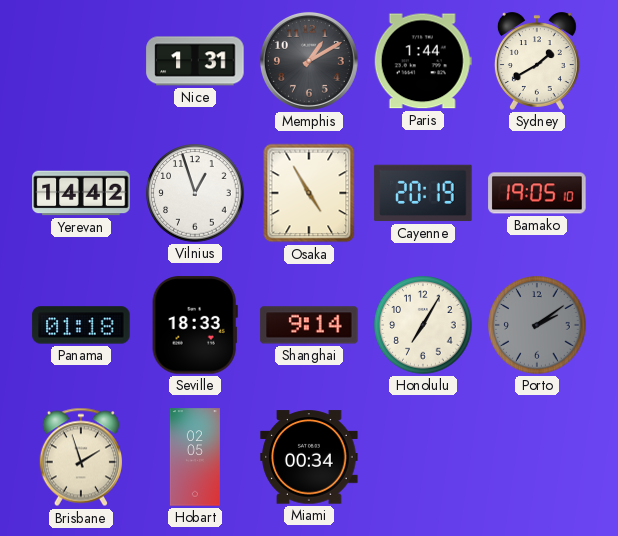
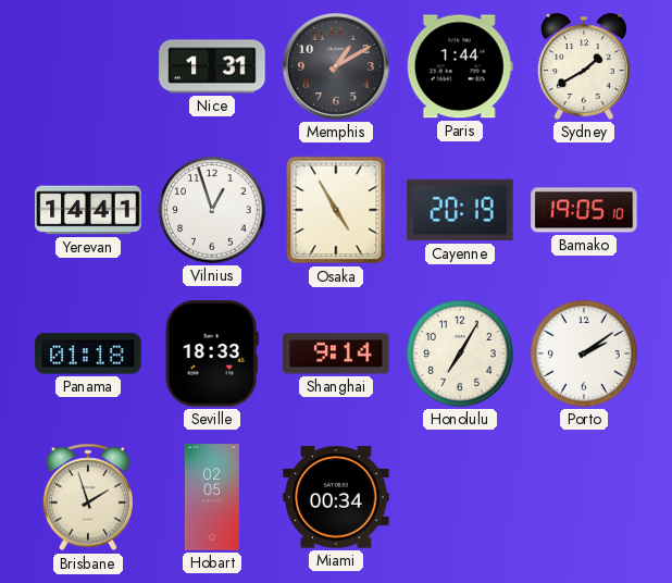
Yerevan: 14:42 -> 14:41
Porto dial: grey -> white
